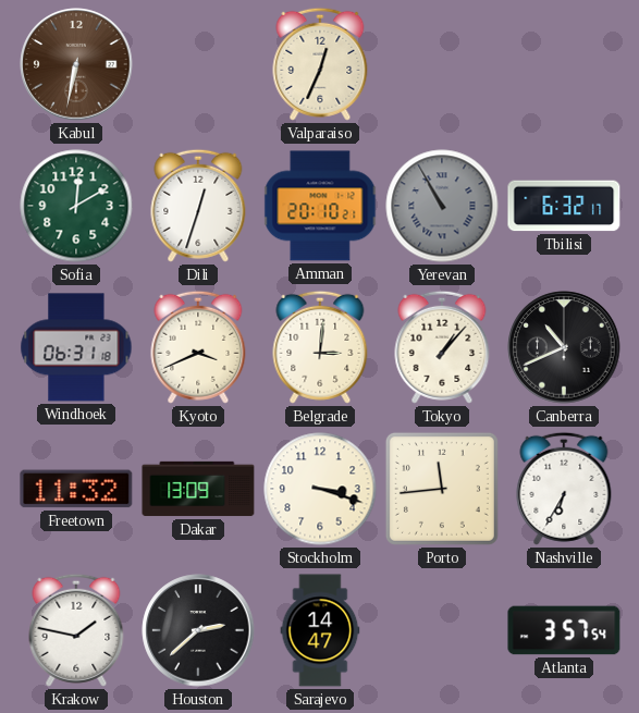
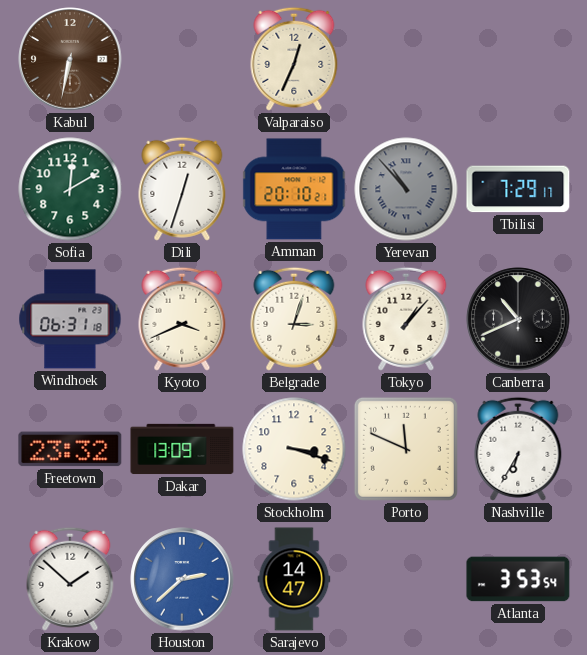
Yerevan: 10:55 -> 10:53
Tbilisi: 6:32 -> 7:29
Belgrade: 3:01 -> 3:03
Freetown: 11:32 -> 23:32
Porto: 11:44 -> 11:49
Krakow: 1:47 -> 1:52
Houston dial: black -> blue
Atlanta: 3:57 -> 3:53
